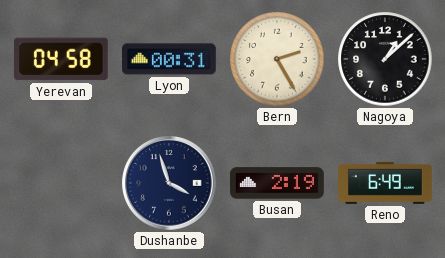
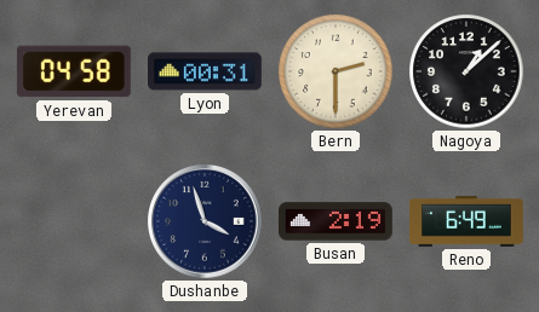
Bern: 2:25 -> 2:30
